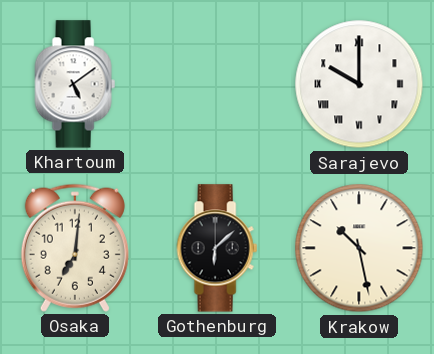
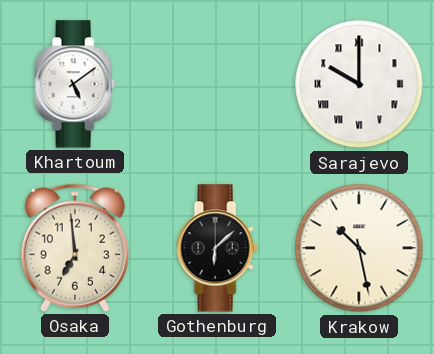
Osaka: 7:01 -> 6:59
